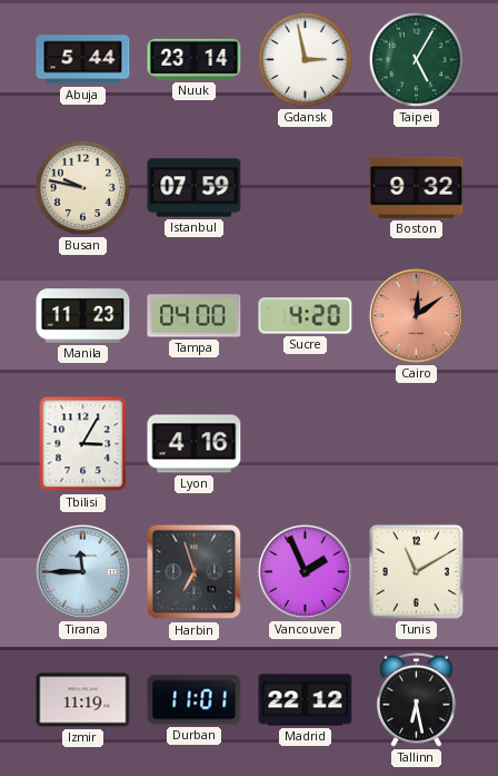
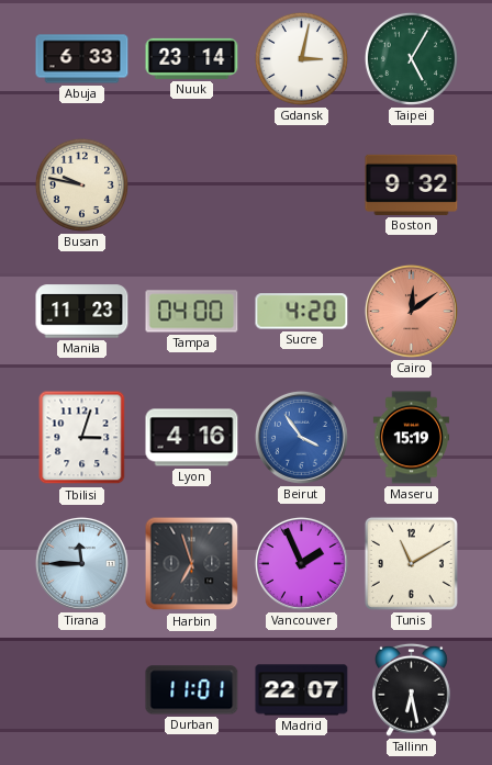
Abuja: 5:44 -> 6:33
Gdansk: 2:58 -> 3:02
Istanbul: 07:59 -> none
Tbilisi: 3:05 -> 3:03
Beirut: none -> 3:54
Maseru: none -> 15:19
Izmir: 11:19 -> none
Madrid: 22:12 -> 22:07
